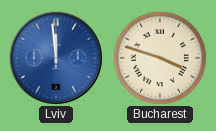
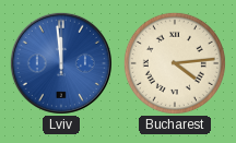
Bucharest: 3:48 -> 4:14
